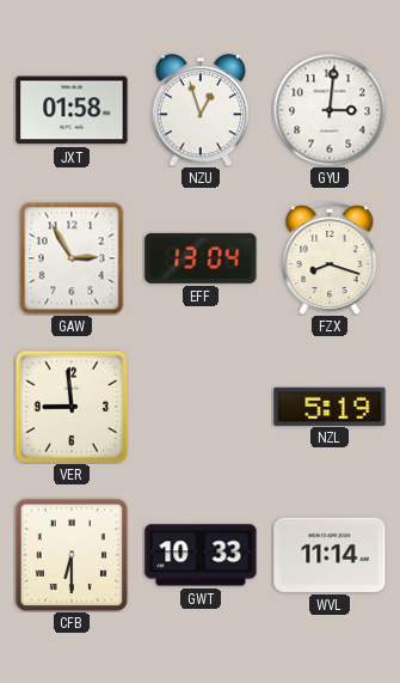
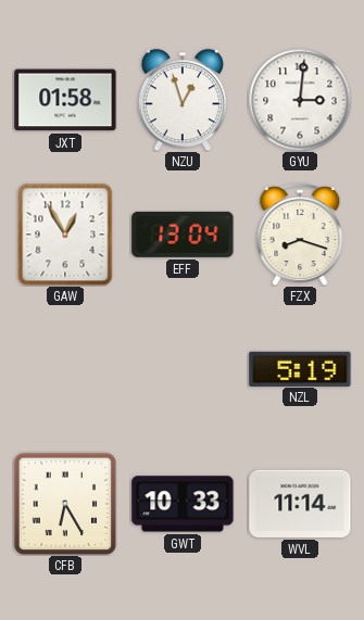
GAW: 2:55 -> 12:55
VER: 8:59 -> none
CFB: 6:30 -> 6:25
